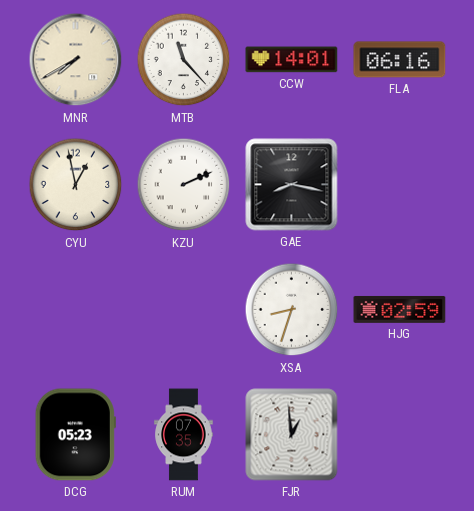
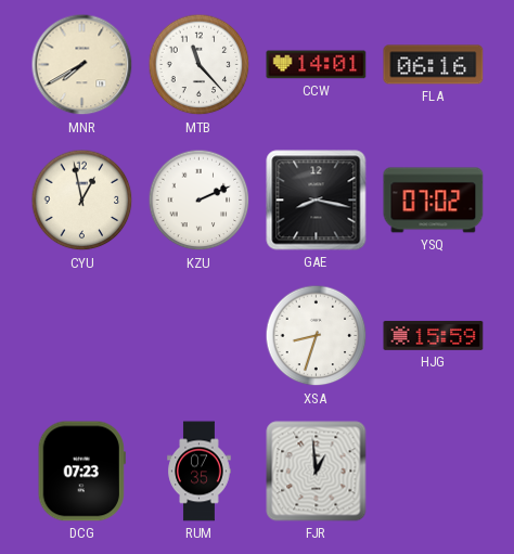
YSQ: none -> 07:02
HJG: 02:59 -> 15:59
DCG: 05:23 -> 07:23
